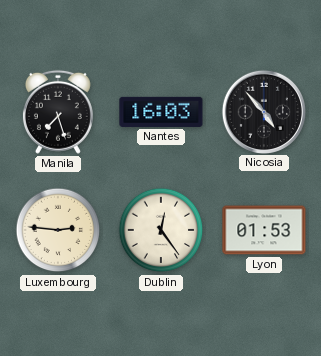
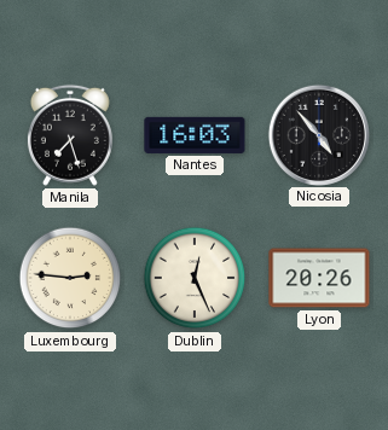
Dublin: 12:24 -> 12:26
Lyon: 01:53 -> 20:26
